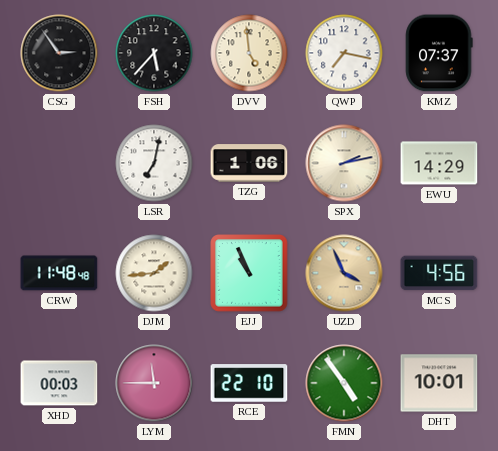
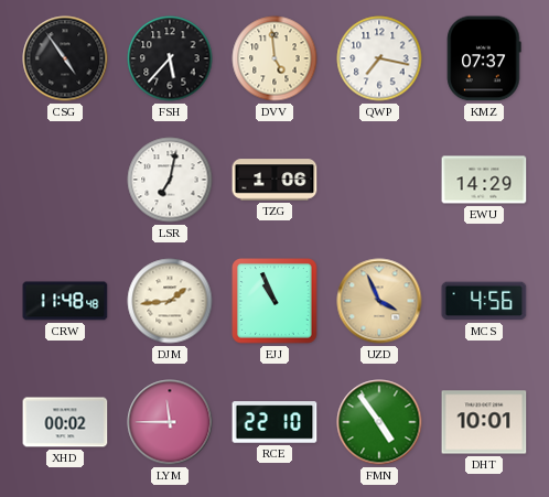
CSG: 2:54 -> 4:54
SPX: 2:13 -> none
XHD: 00:03 -> 00:02
